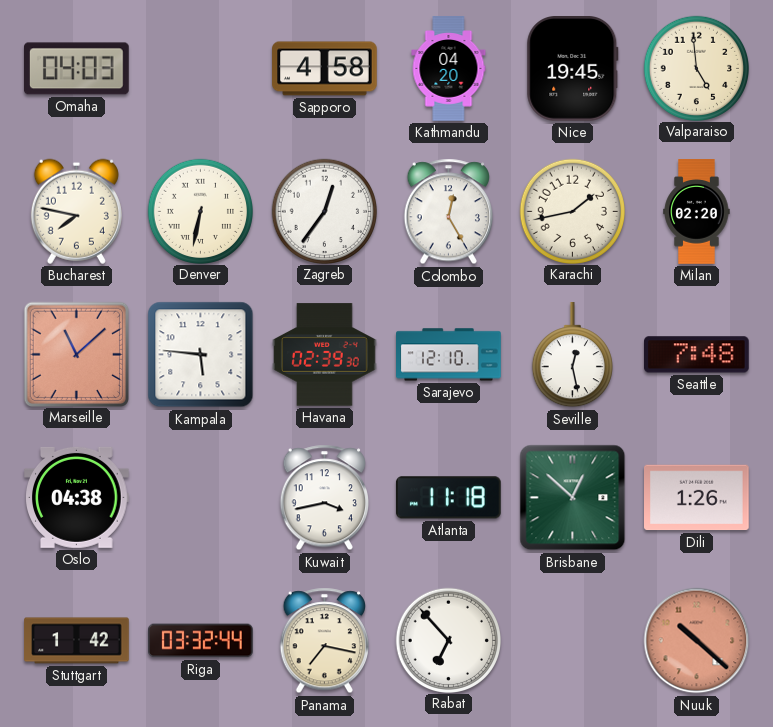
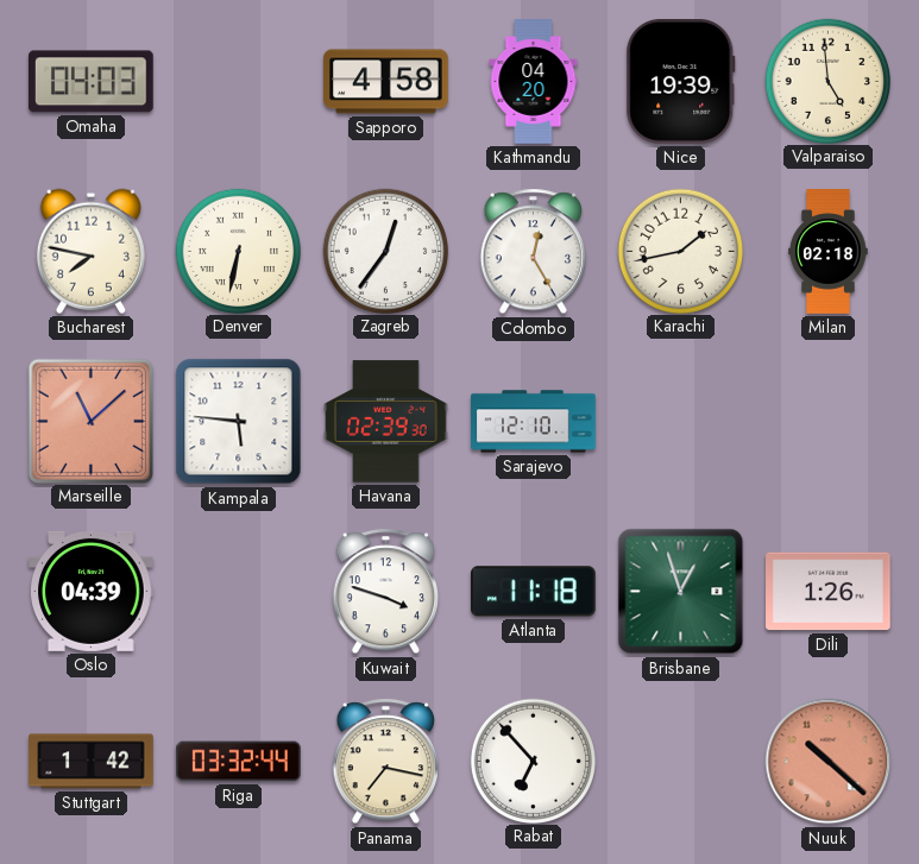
Nice: 19:45 -> 19:39
Milan: 02:20 -> 02:18
Seville: 12:28 -> none
Seattle: 7:48 -> none
Oslo: 04:38 -> 04:39
Kuwait: 3:43 -> 3:48
Brisbane: 12:52 -> 12:57
